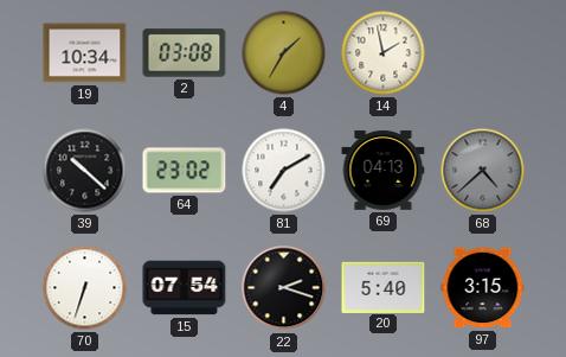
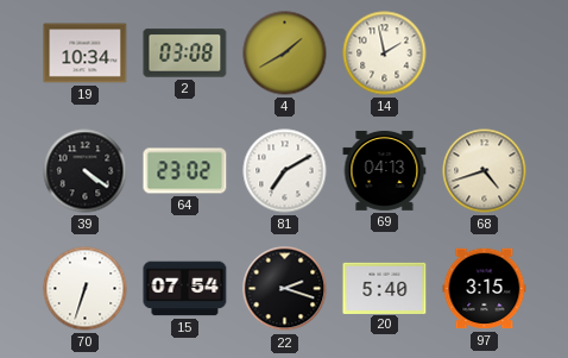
4: 1:35 -> 1:40
39: 10:22 -> 4:21
68: 4:38 -> 4:42
68 dial: grey -> cream
